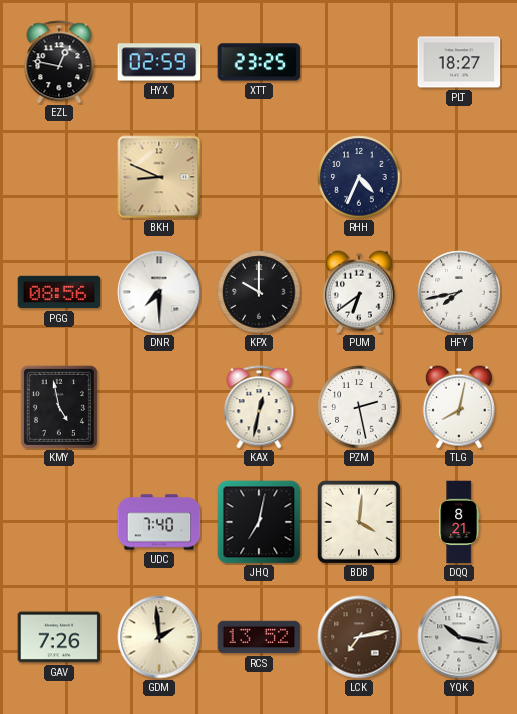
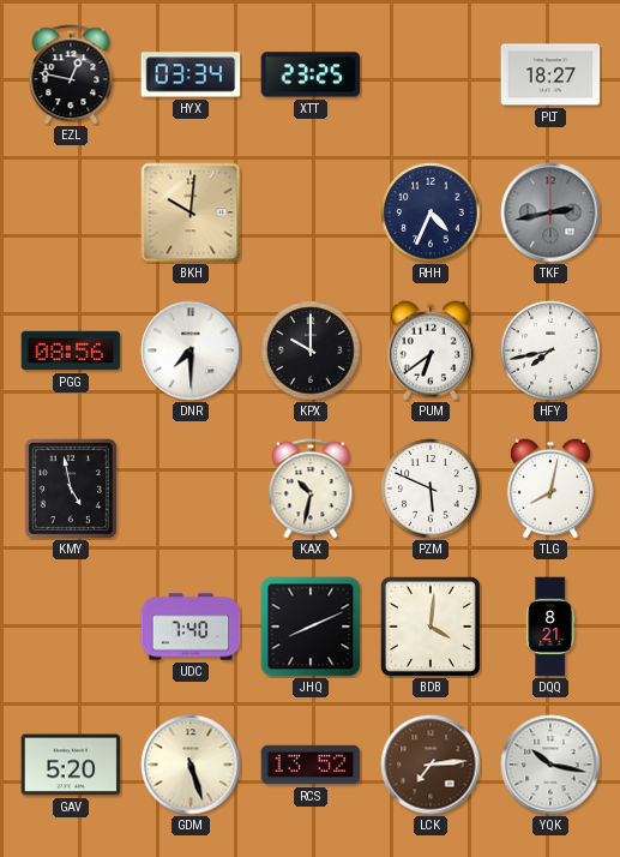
HYX: 02:59 -> 03:34
BKH: 8:49 -> 10:01
TKF: none -> 2:43
KAX: 12:32 -> 10:32
PZM: 2:28 -> 5:49
JHQ: 7:02 -> 8:11
GAV: 7:26 -> 5:20
GDM: 1:59 -> 5:27
LCK: 7:13 -> 7:14
